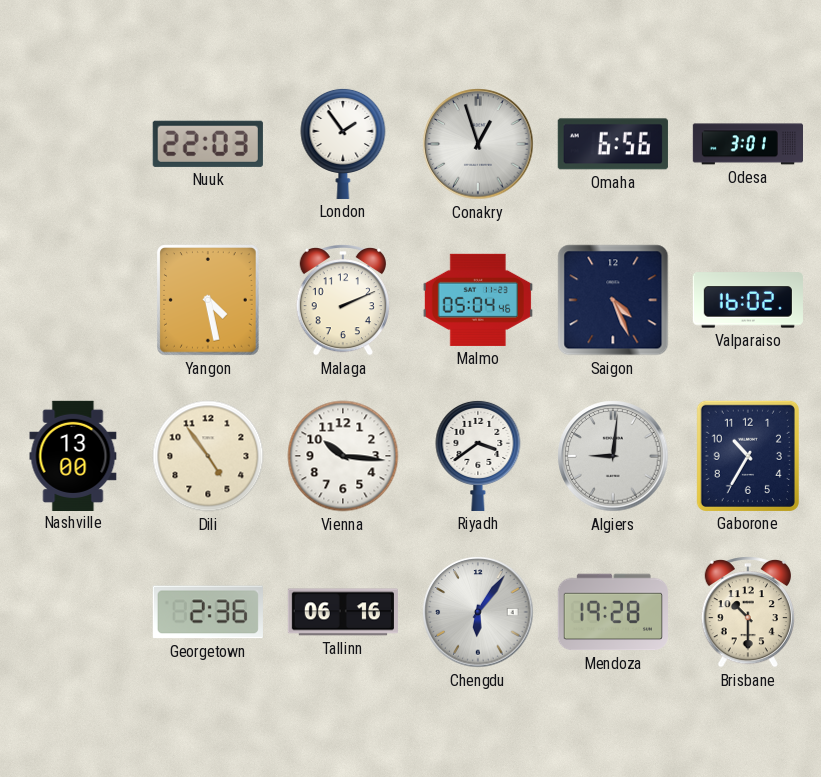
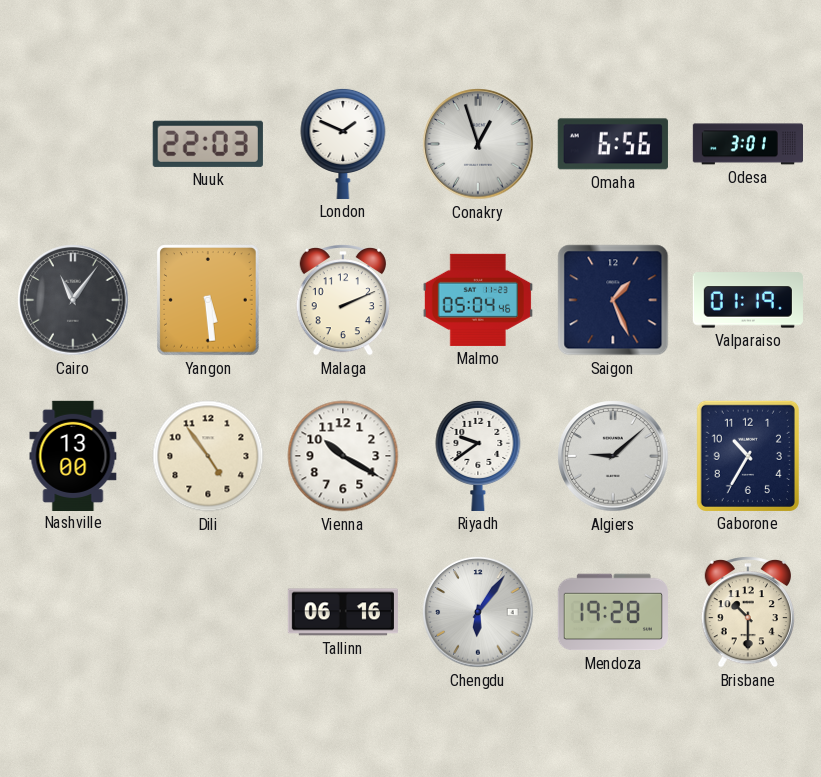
London: 1:54 -> 1:49
Cairo: none -> 11:06
Yangon: 4:28 -> 5:29
Saigon: 4:26 -> 1:26
Valparaiso: 16:02 -> 01:19
Vienna: 10:16 -> 10:20
Riyadh: 3:39 -> 9:39
Algiers: 9:01 -> 9:08
Georgetown: 2:36 -> none
